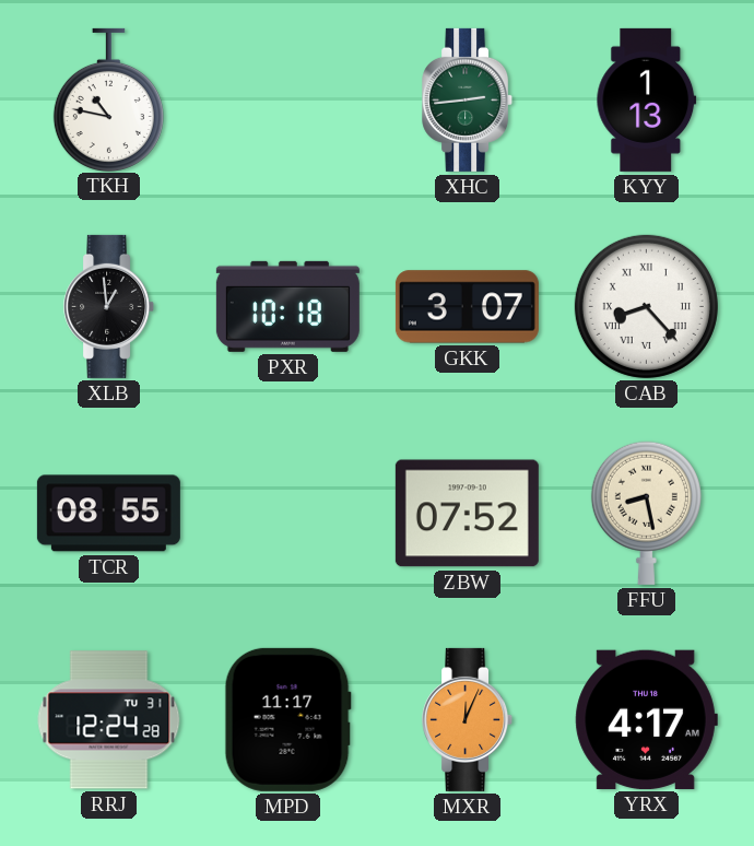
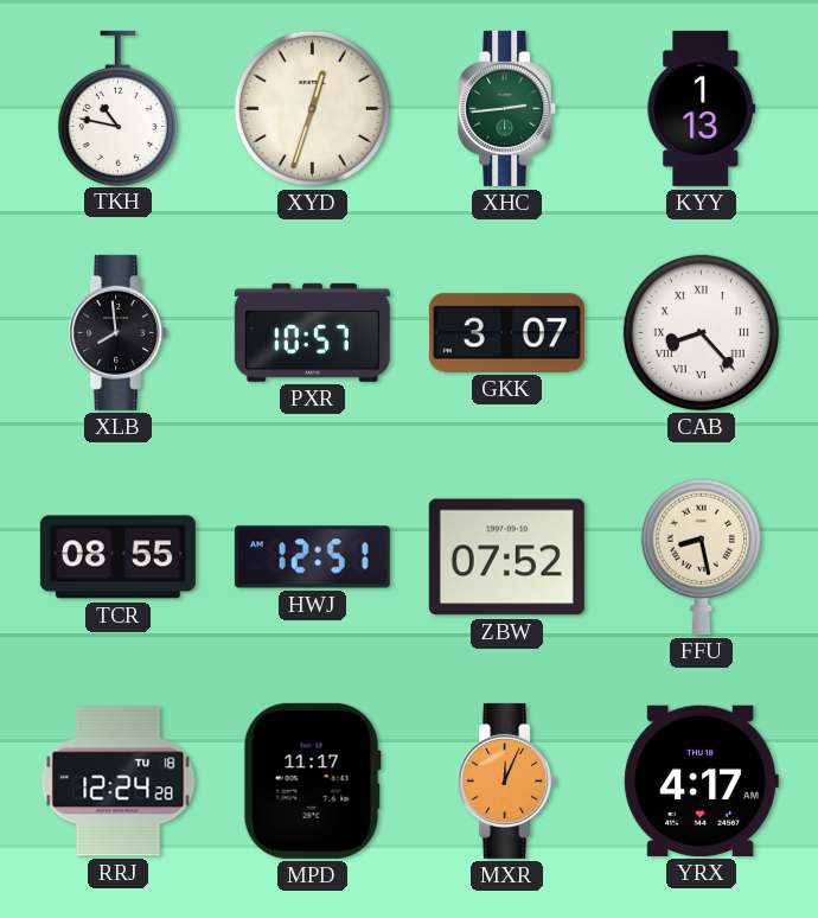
XYD: none -> 12:33
XLB: 12:59 -> 7:59
PXR: 10:18 -> 10:57
HWJ: none -> 12:51
RRJ date: TU 31 -> TU 18
